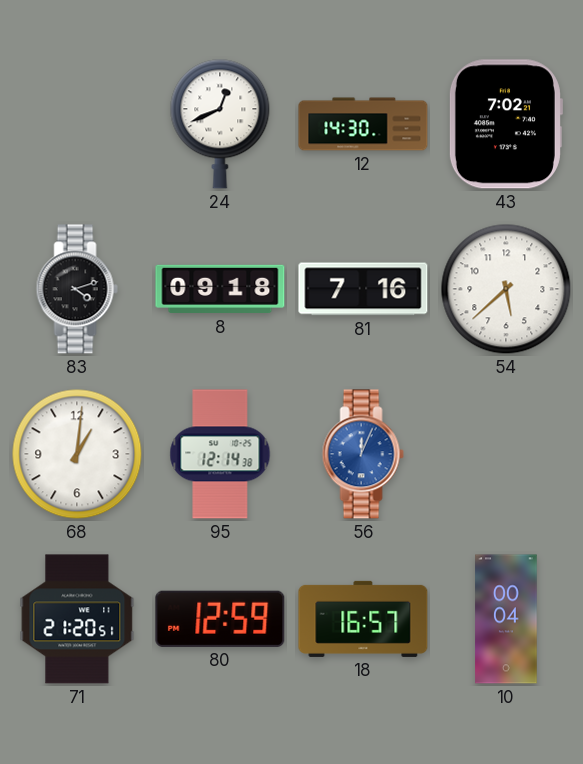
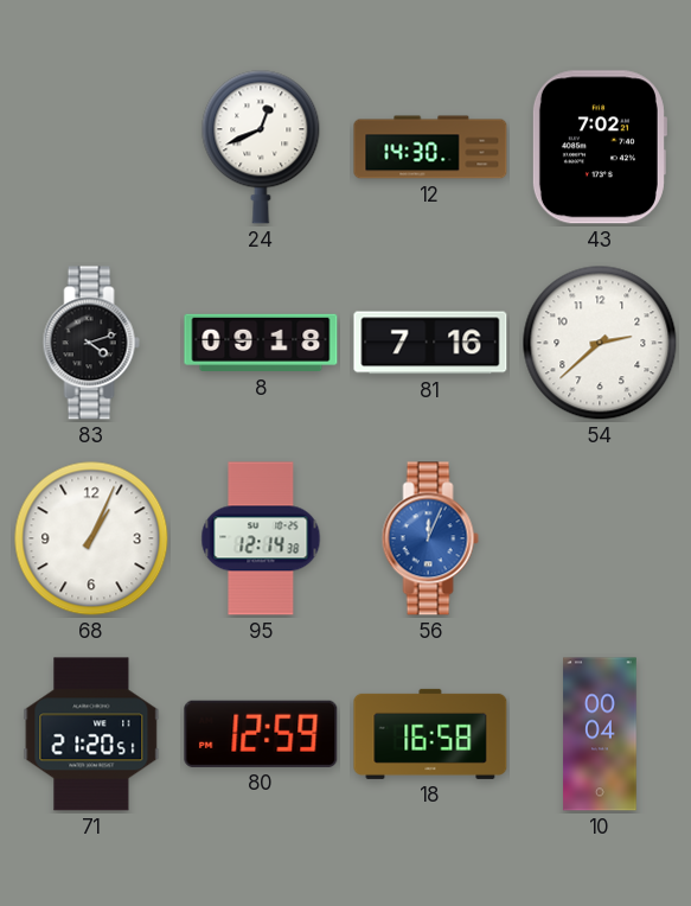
54: 5:38 -> 2:38
68: 1:01 -> 1:04
18: 16:57 -> 16:58
